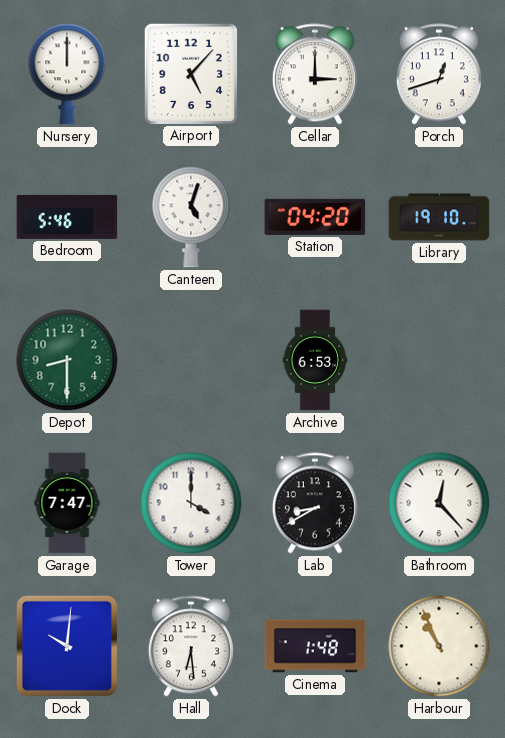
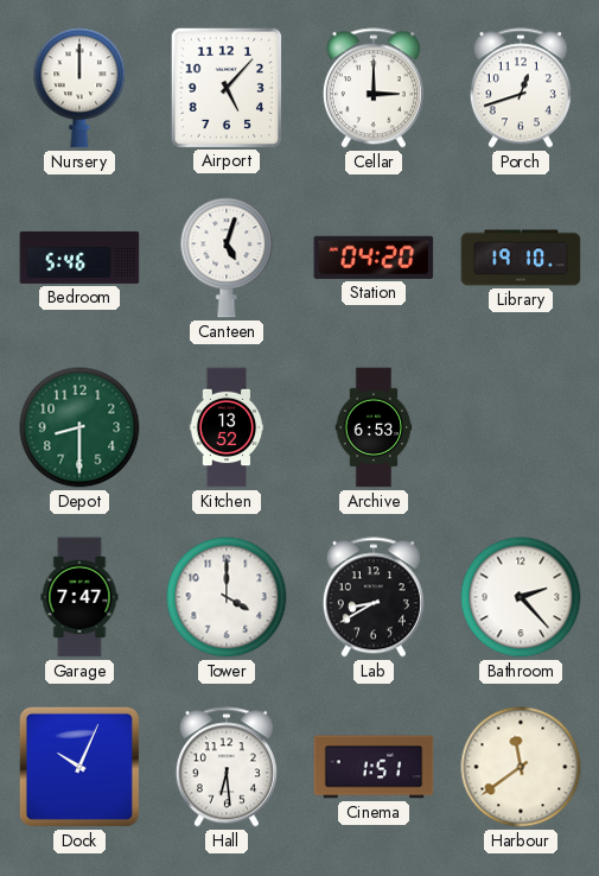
Kitchen: none -> 13:52
Bathroom: 12:23 -> 2:23
Dock: 10:01 -> 10:04
Cinema: 1:48 -> 1:51
Harbour: 10:56 -> 11:39
